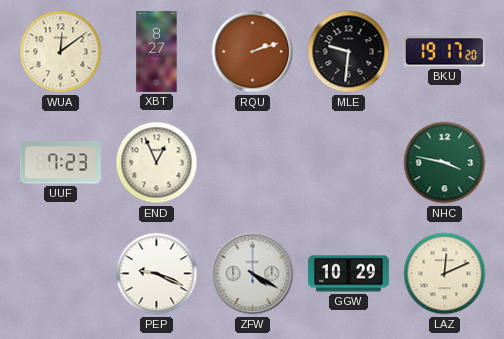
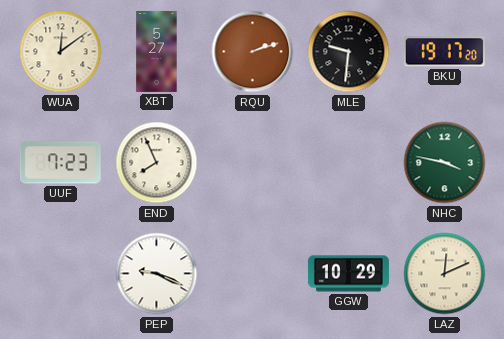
XBT: 8:27 -> 5:27
END: 12:56 -> 7:56
ZFW: 4:20 -> none
